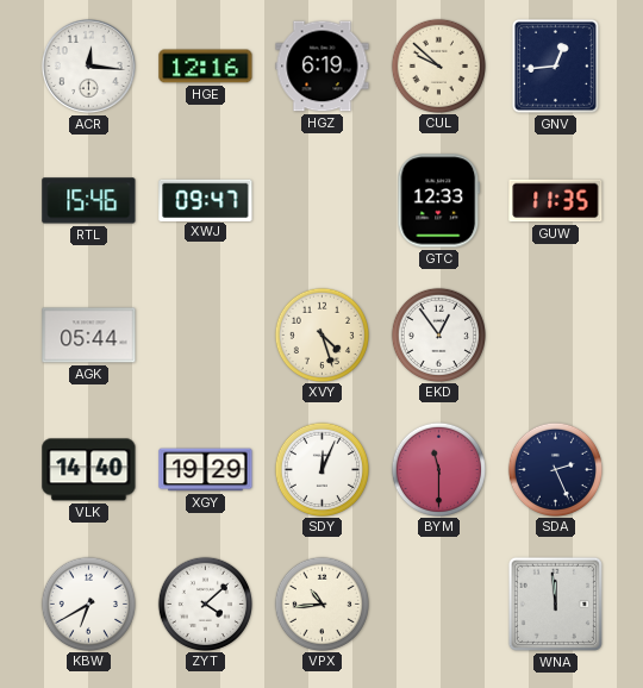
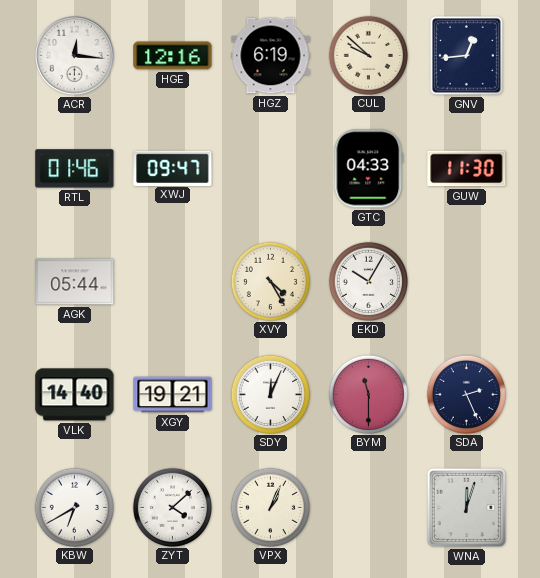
RTL: 15:46 -> 01:46
GTC: 12:33 -> 04:33
GUW: 11:35 -> 11:30
XVY: 4:27 -> 4:25
EKD: 12:54 -> 10:05
XGY: 19:29 -> 19:21
VPX: 10:44 -> 1:04
WNA: 11:59 -> 12:03
